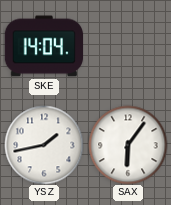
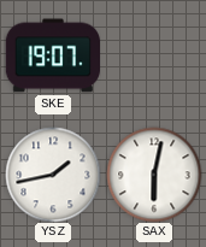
SKE: 14:04 -> 19:07
SAX: 6:06 -> 6:02
